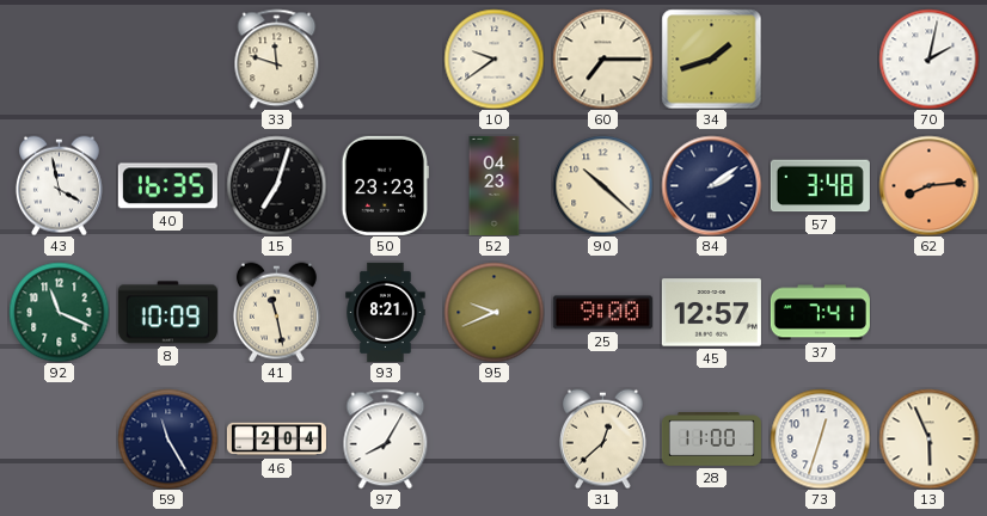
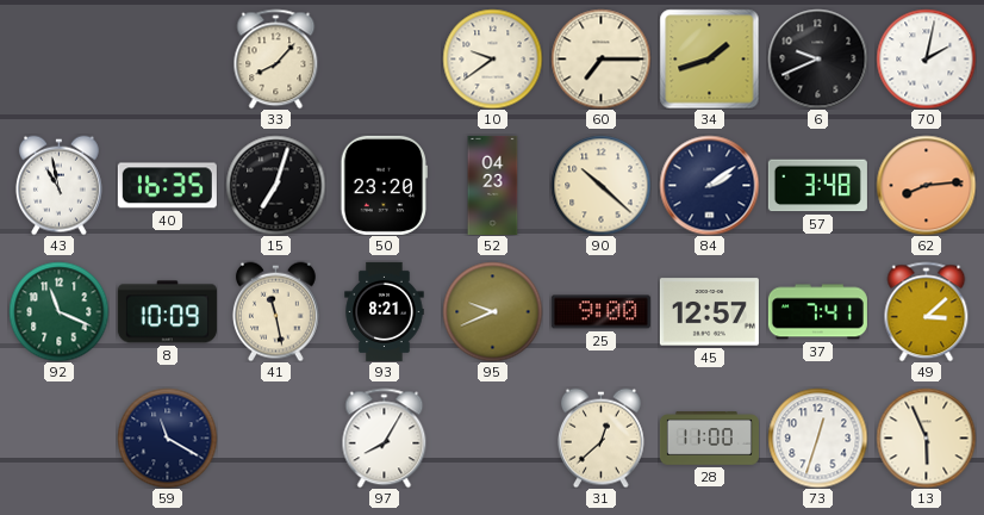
33: 11:48 -> 8:07
6: none -> 9:41
43: 3:58 -> 10:58
50: 23:23 -> 23:20
49: none -> 3:08
59: 11:25 -> 11:20
46: 2:04 -> none
